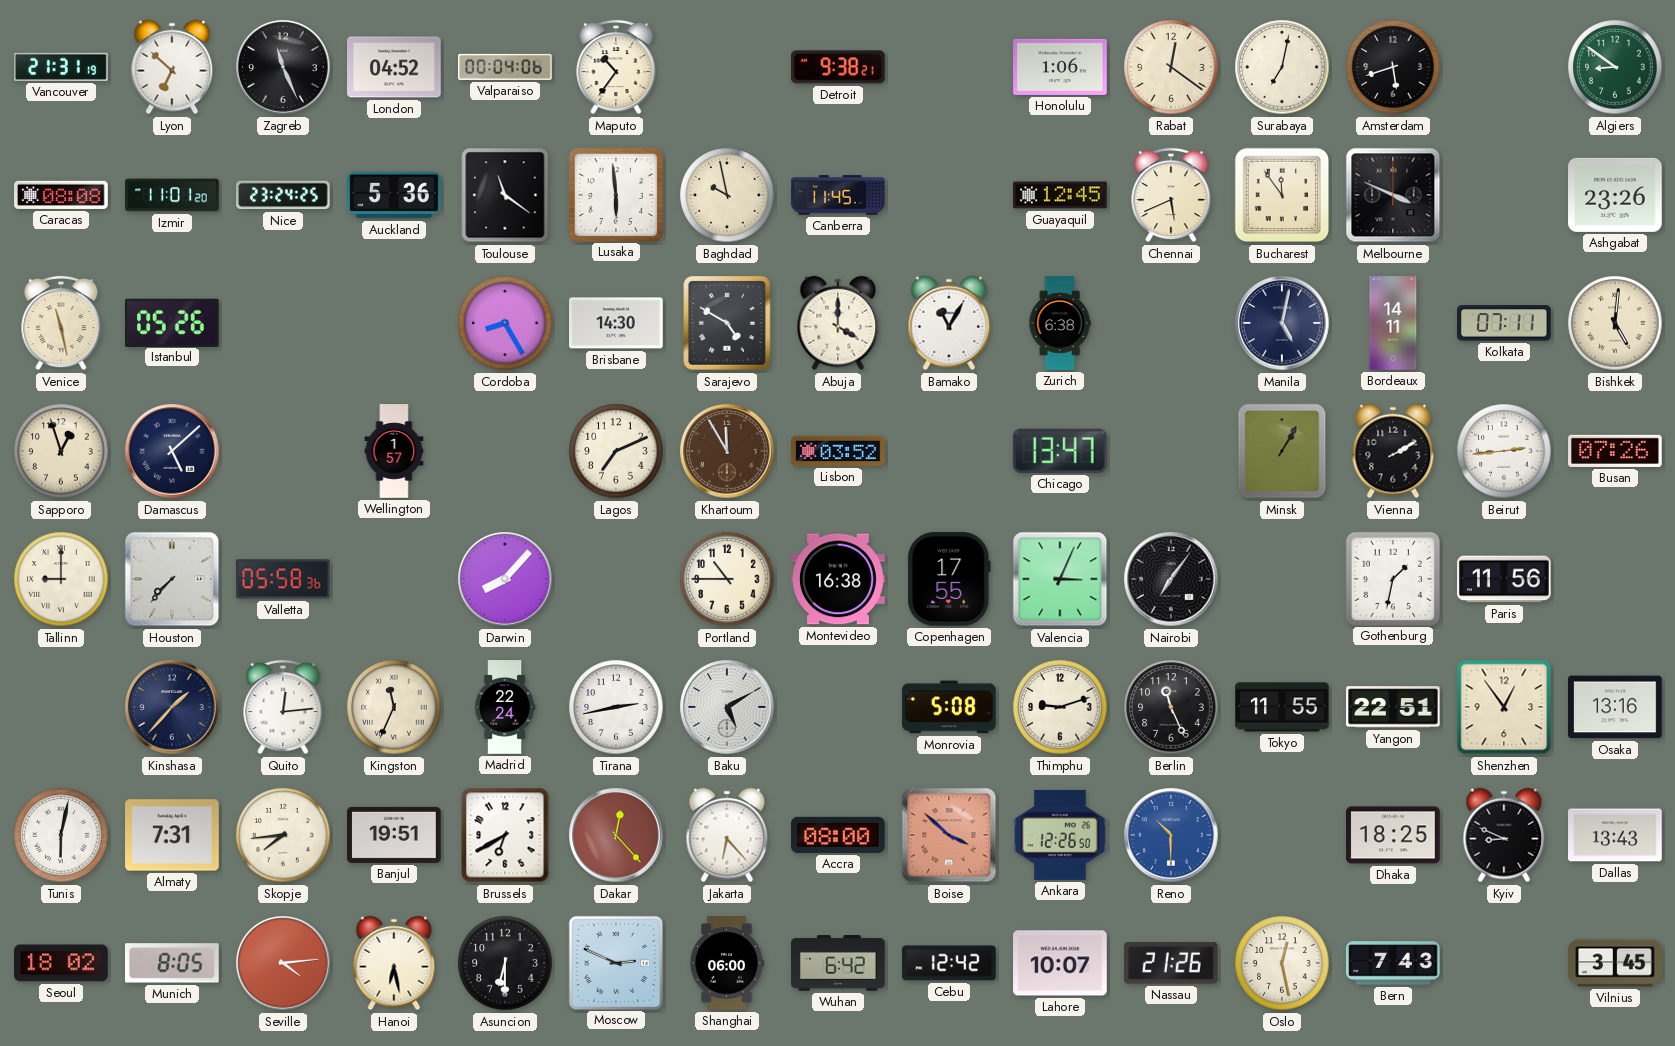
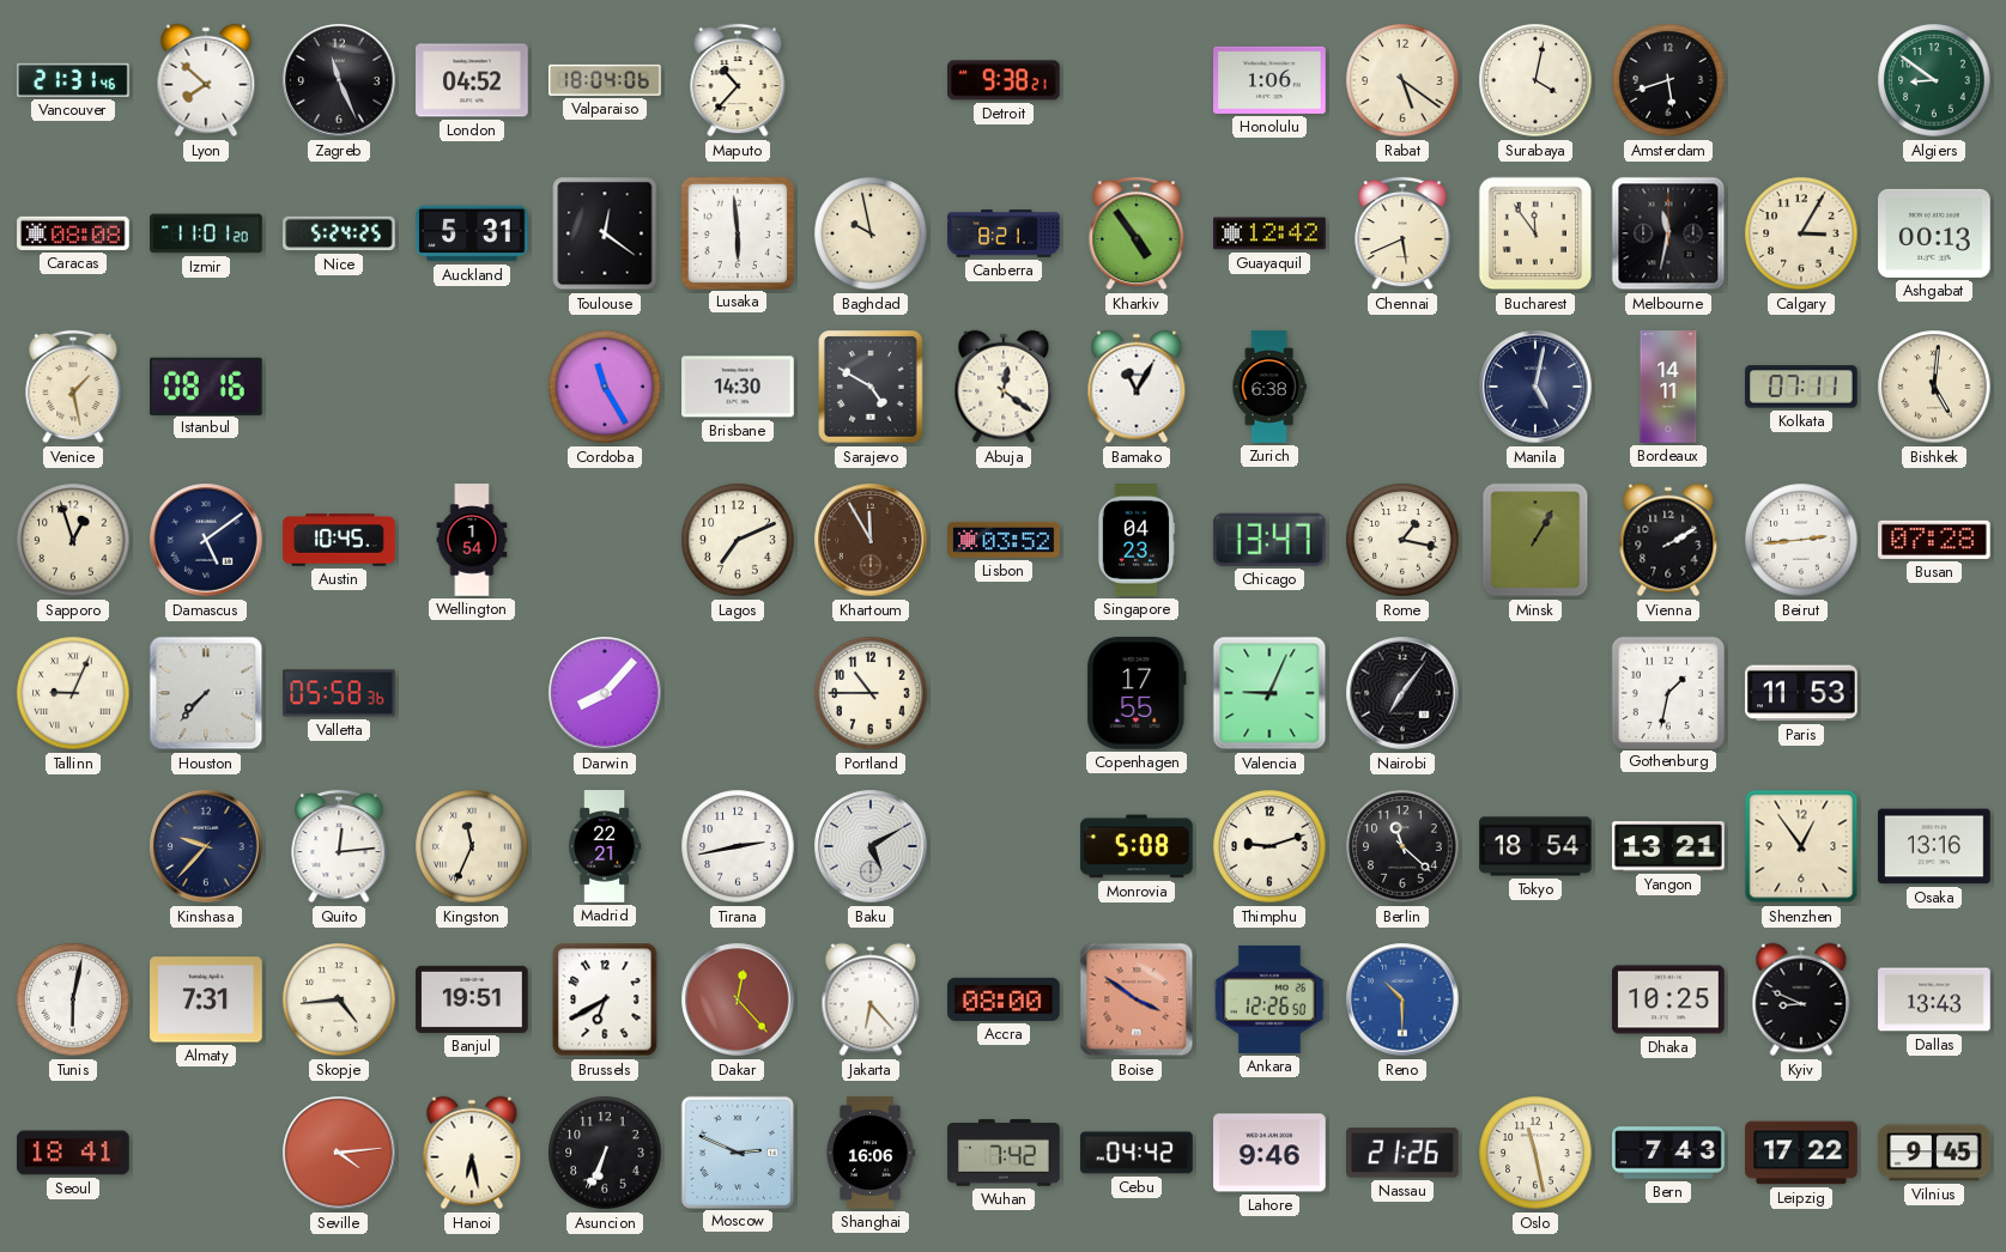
Vancouver: 21:31:19 -> 21:31:46
Lyon: 6:52 -> 7:52
Valparaiso: 00:04 -> 18:04
Maputo: 10:36 -> 10:37
Rabat: 12:21 -> 5:21
Surabaya: 7:02 -> 4:02
Nice: 23:24 -> 5:24
Auckland: 5:36 -> 5:31
Toulouse: 11:21 -> 12:21
Canberra: 11:45 -> 8:21
Kharkiv: none -> 4:54
Guayaquil: 12:45 -> 12:42
Melbourne: 3:49 -> 11:32
Calgary: none -> 3:05
Ashgabat: 23:26 -> 00:13
Venice: 11:28 -> 1:28
Istanbul: 05:26 -> 08:16
Cordoba: 8:25 -> 11:25
Abuja: 4:00 -> 12:21
Damascus: 5:08 -> 5:09
Austin: none -> 10:45
Wellington: 1:57 -> 1:54
Singapore: none -> 04:23
Rome: none -> 1:17
Busan: 07:26 -> 07:28
Tallinn: 9:00 -> 9:04
Montevideo: 16:38 -> none
Valencia: 3:04 -> 9:04
Paris: 11:56 -> 11:53
Kinshasa: 1:37 -> 9:37
Madrid: 22:24 -> 22:21
Berlin: 11:26 -> 11:22
Tokyo: 11:55 -> 18:54
Yangon: 22:51 -> 13:21
Skopje: 7:44 -> 4:44
Boise: 3:52 -> 3:51
Dhaka: 18:25 -> 10:25
Seoul: 18:02 -> 18:41
Munich: 8:05 -> none
Asuncion: 6:30 -> 6:34
Shanghai: 06:00 -> 16:06
Wuhan: 6:42 -> 7:42
Cebu: 12:42 -> 04:42
Lahore: 10:07 -> 9:46
Oslo: 12:28 -> 11:28
Leipzig: none -> 17:22
Vilnius: 3:45 -> 9:45
